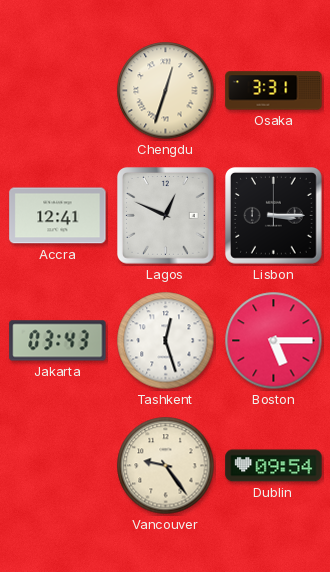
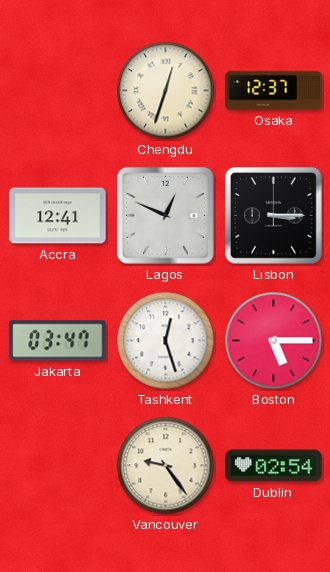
Osaka: 3:31 -> 12:37
Jakarta: 03:43 -> 03:47
Dublin: 09:54 -> 02:54
